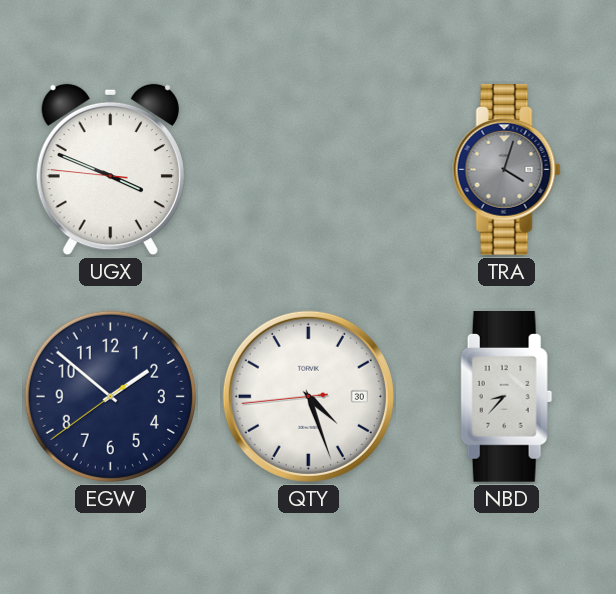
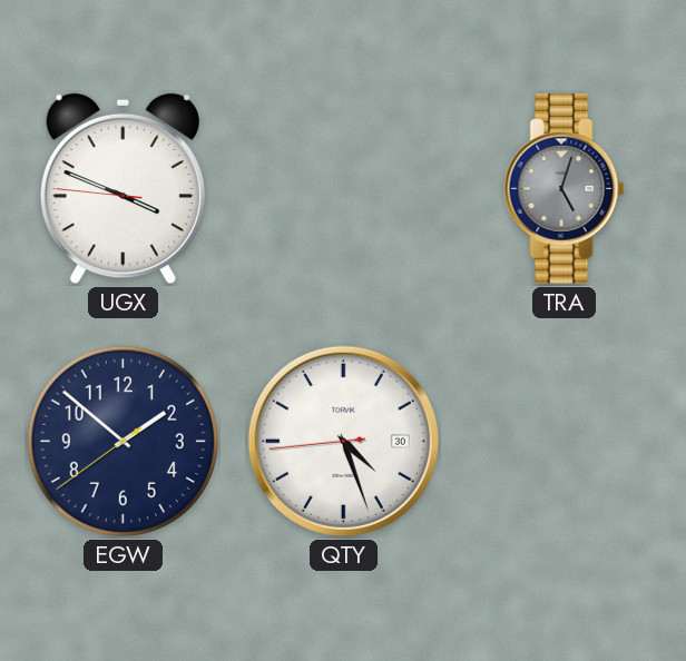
TRA: 4:03 -> 5:03
NBD: 8:37 -> none
